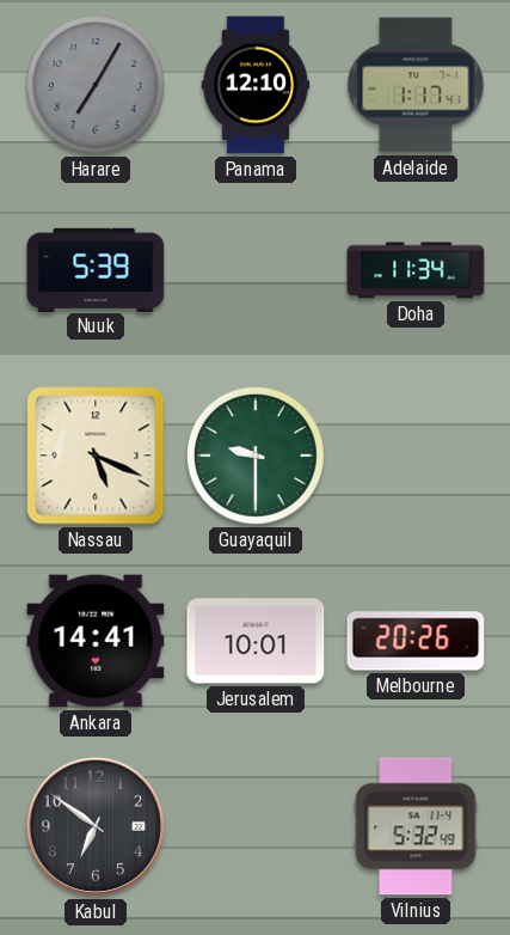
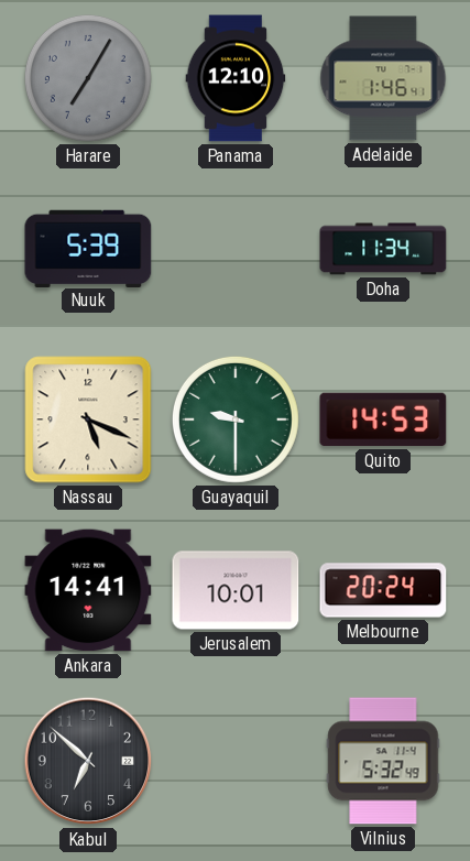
Adelaide: 1:17 -> 1:46
Quito: none -> 14:53
Melbourne: 20:26 -> 20:24
Kabul: 6:51 -> 6:52
